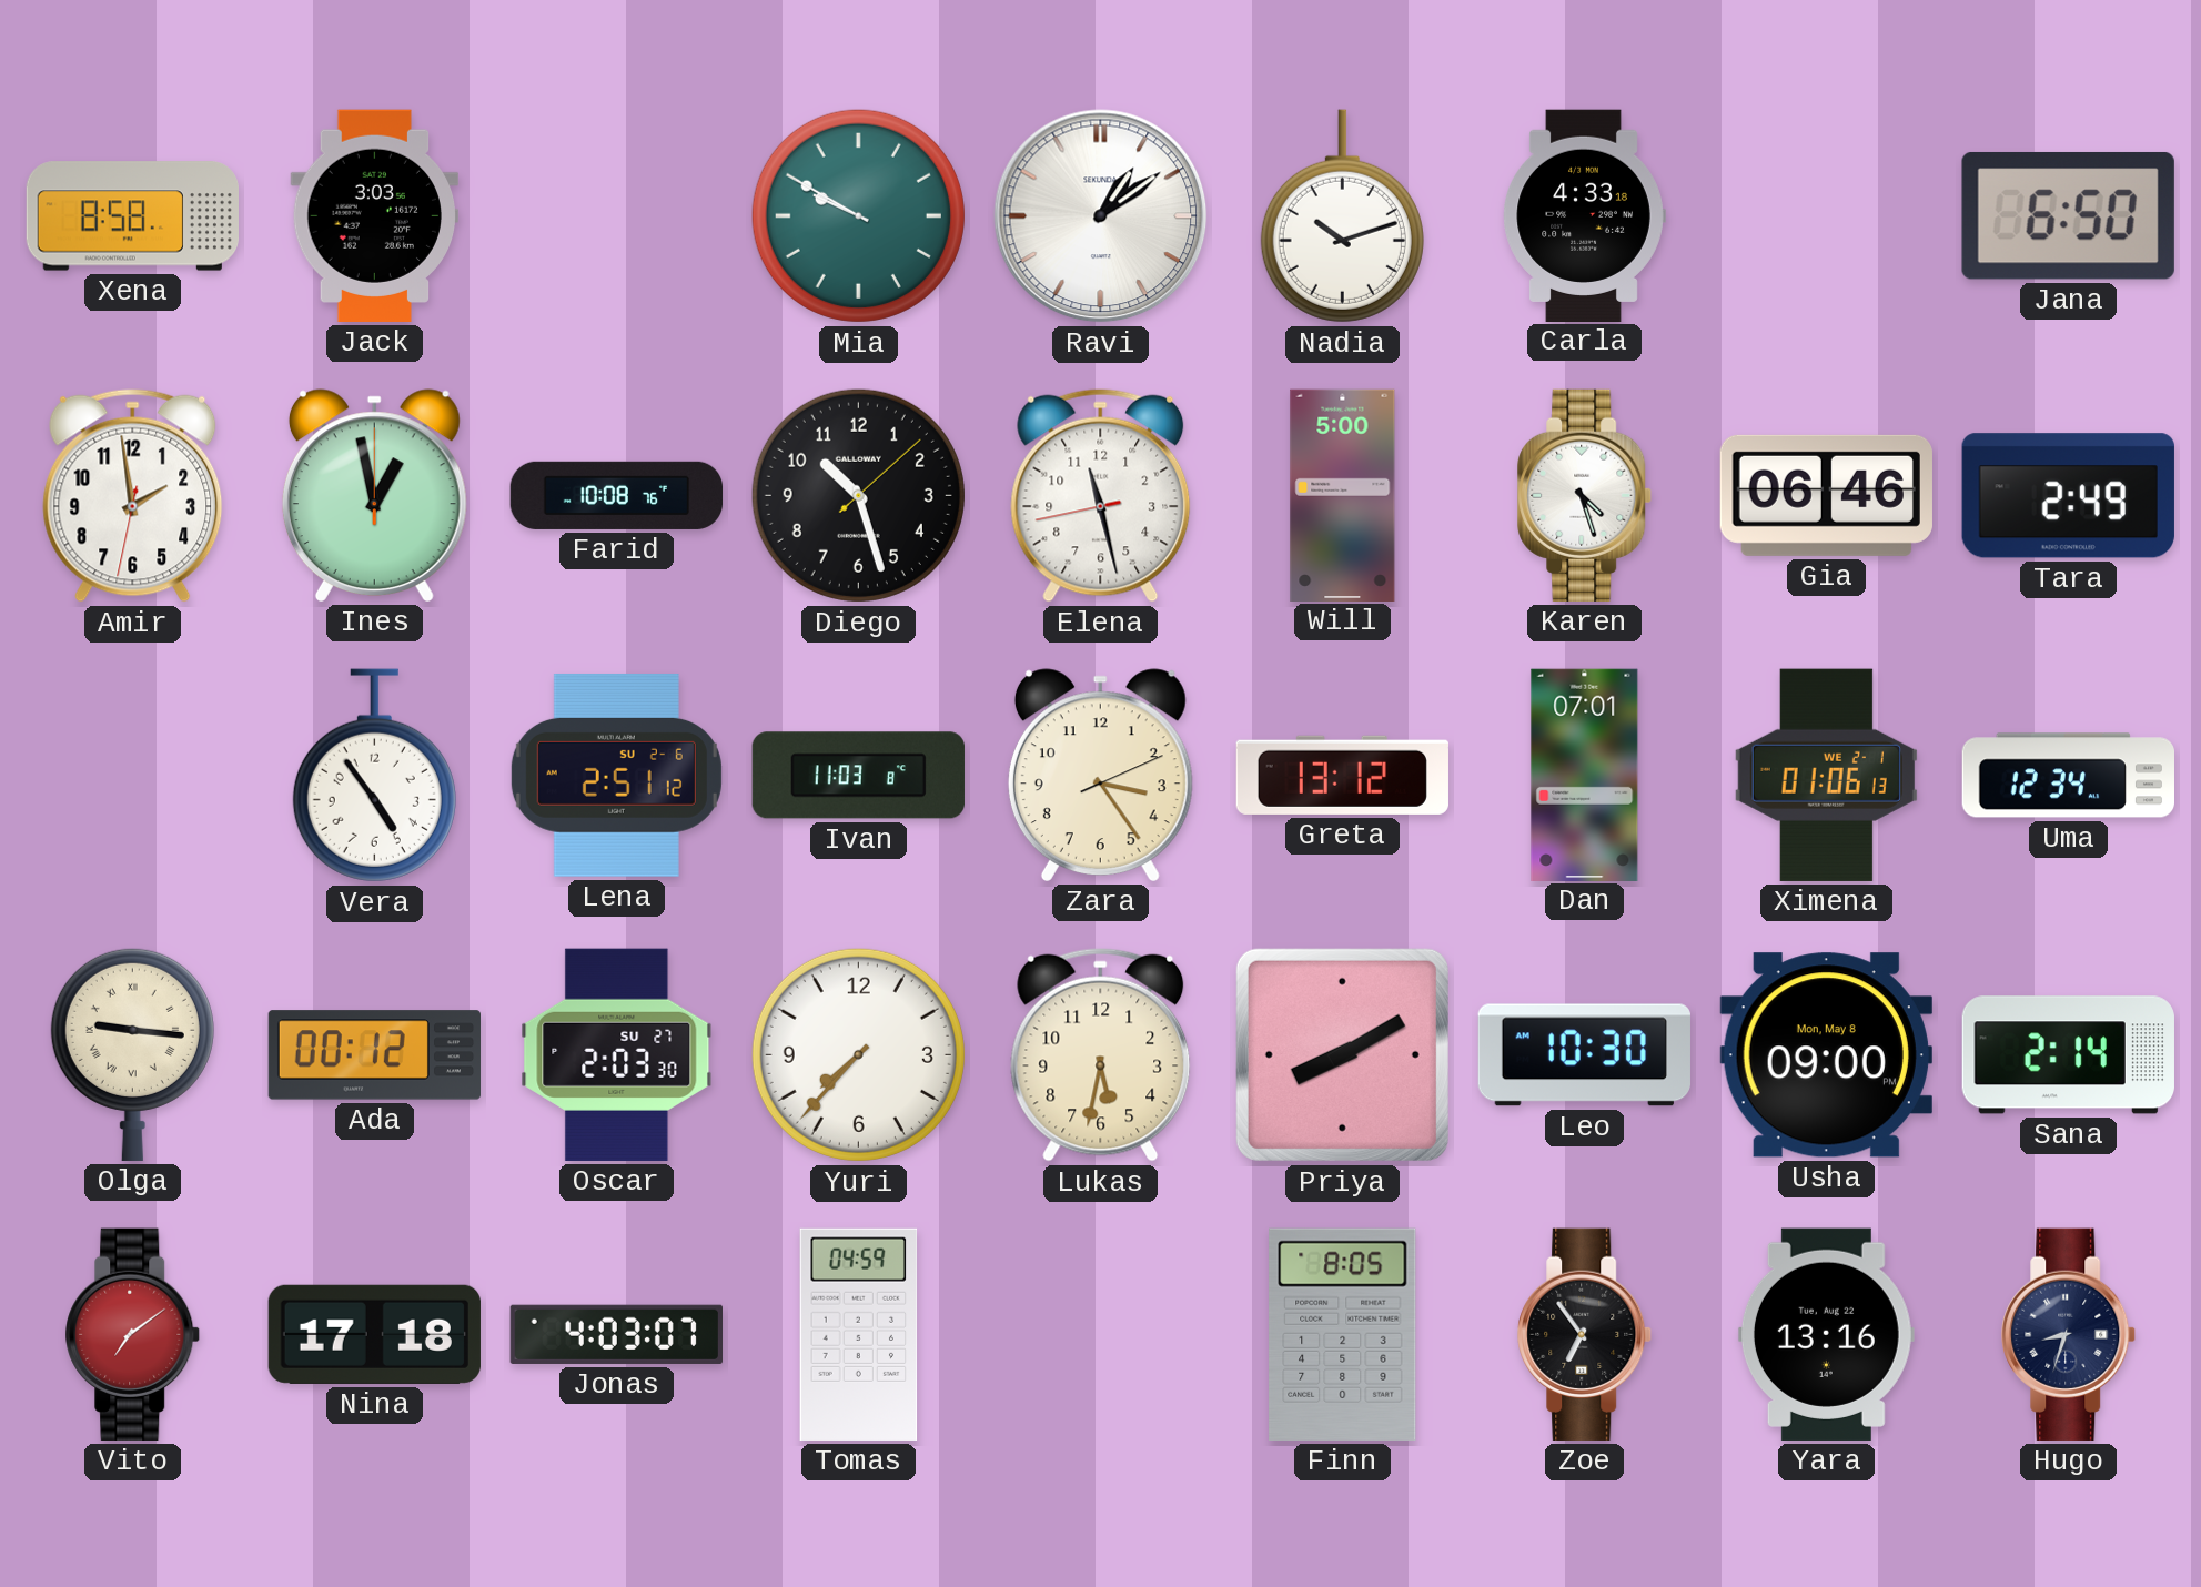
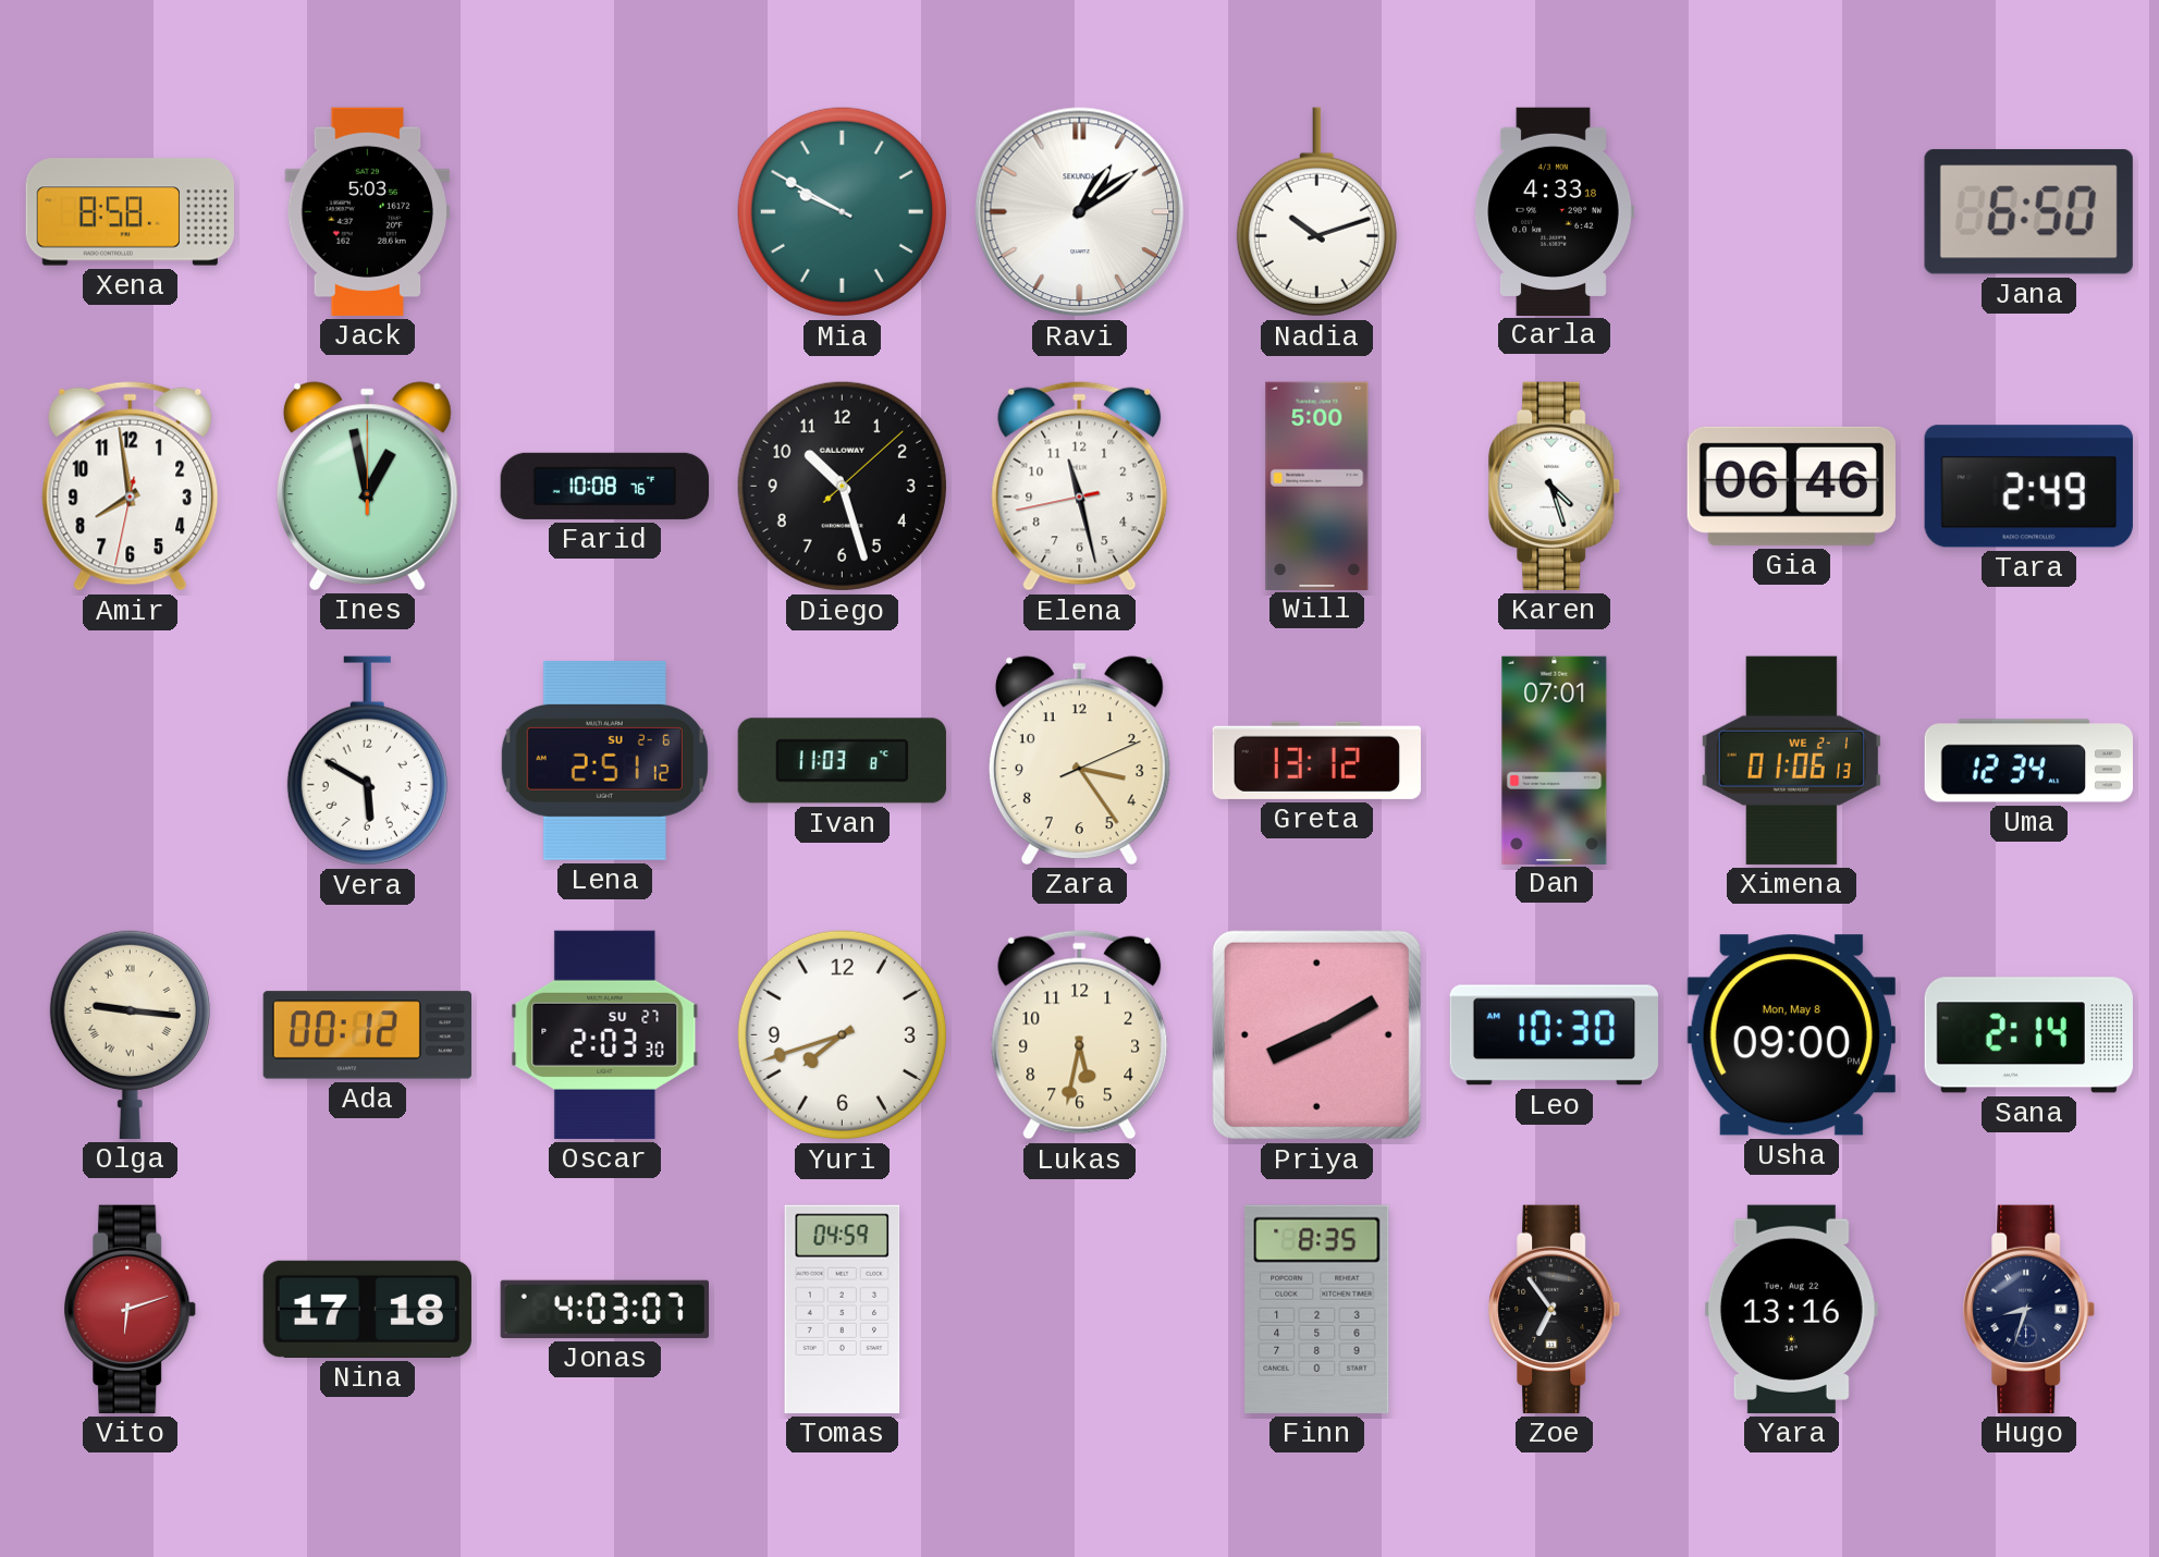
Jack: 3:03 -> 5:03
Amir: 1:58 -> 7:58
Vera: 4:54 -> 5:50
Yuri: 7:37 -> 7:42
Vito: 7:09 -> 6:12
Finn: 8:05 -> 8:35
